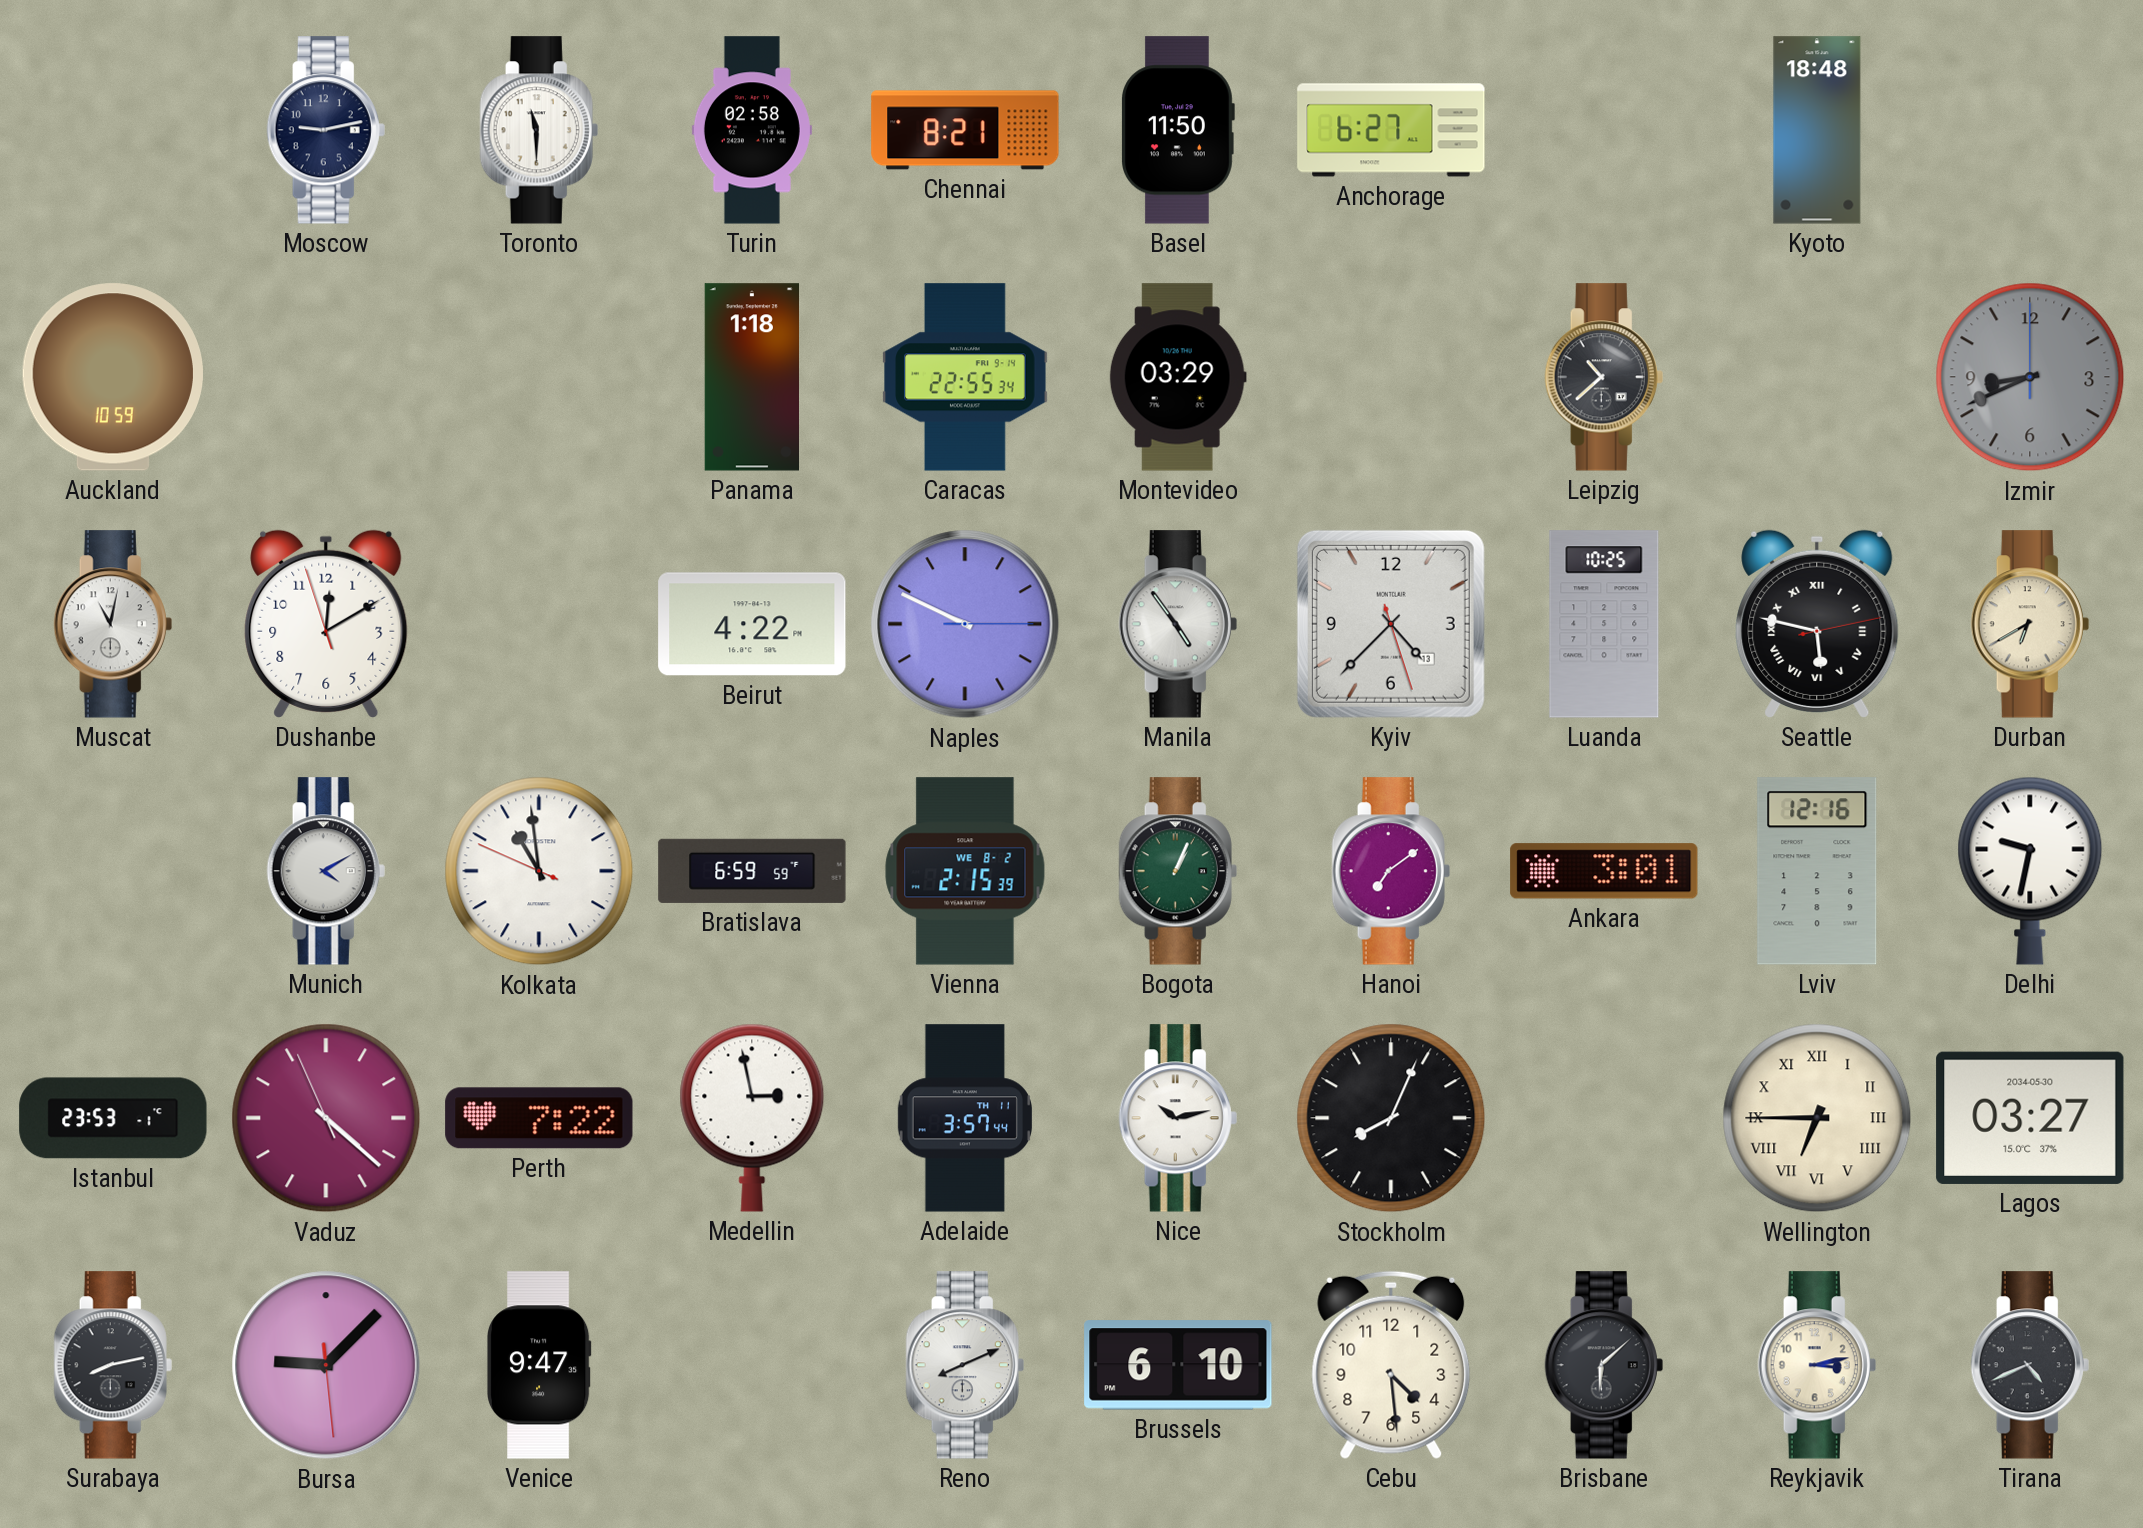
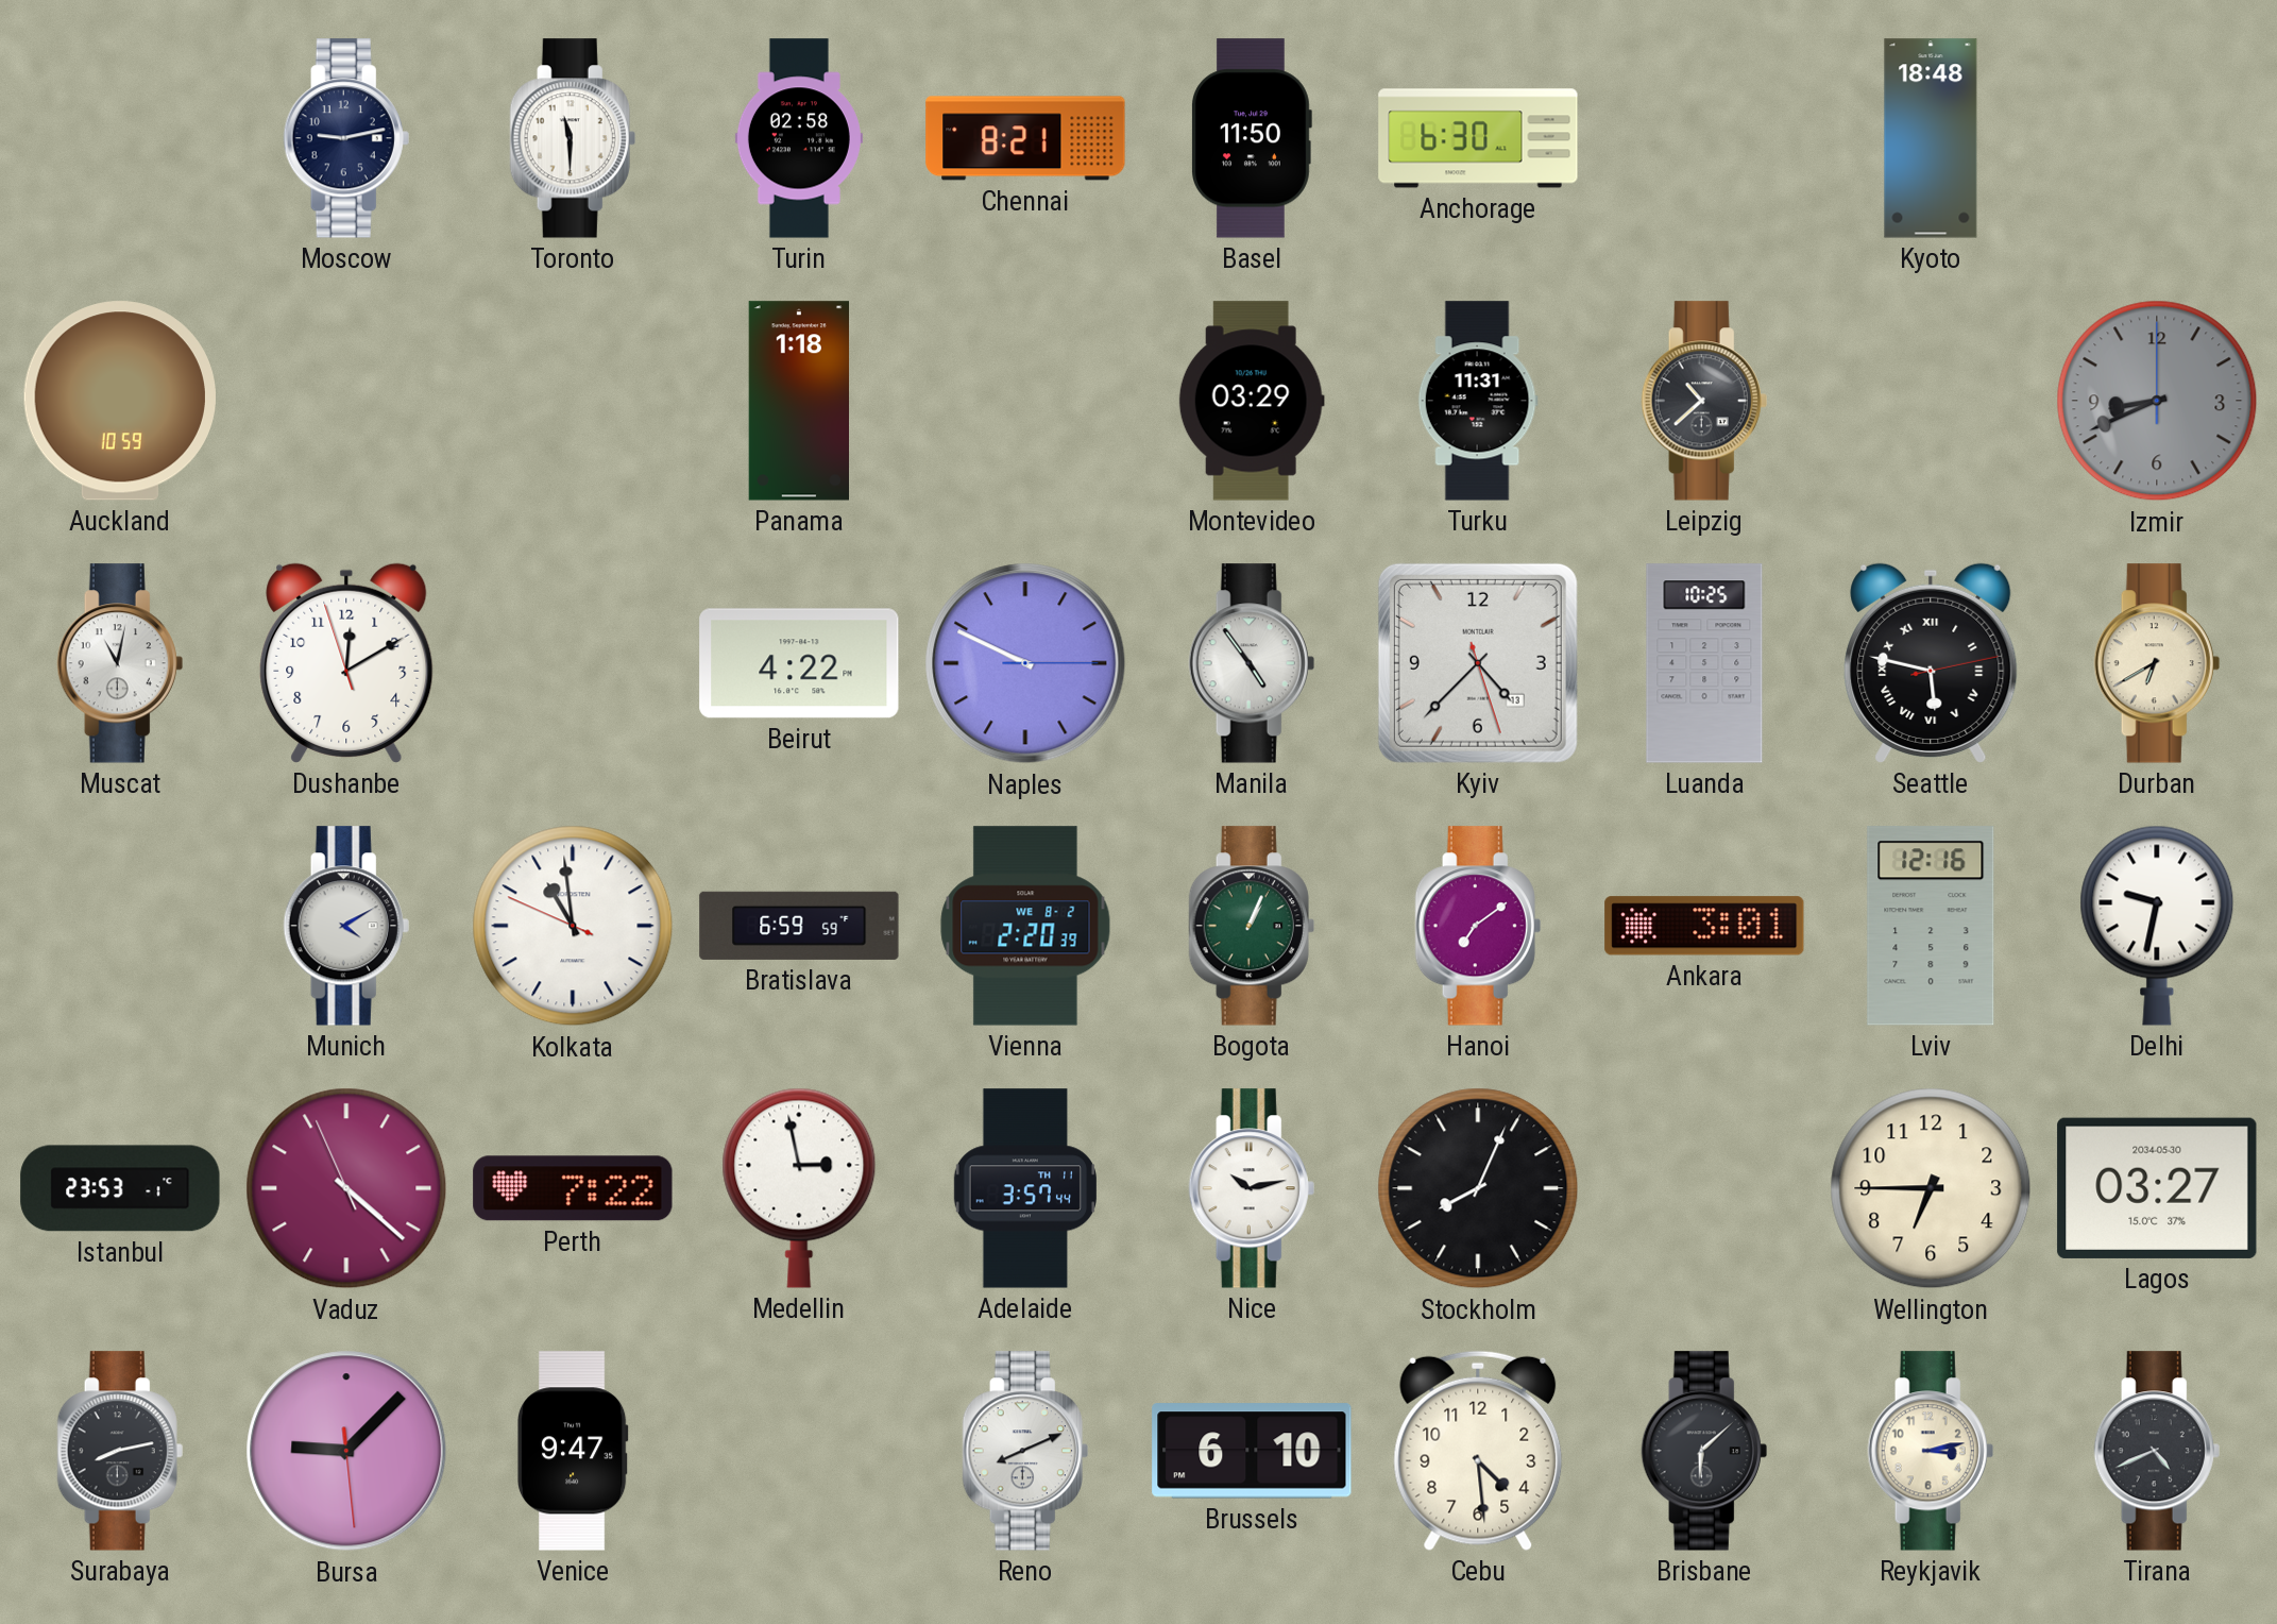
Anchorage: 6:27 -> 6:30
Caracas: 22:55 -> none
Turku: none -> 11:31
Vienna: 2:15 -> 2:20
Wellington numerals: Roman -> Arabic
